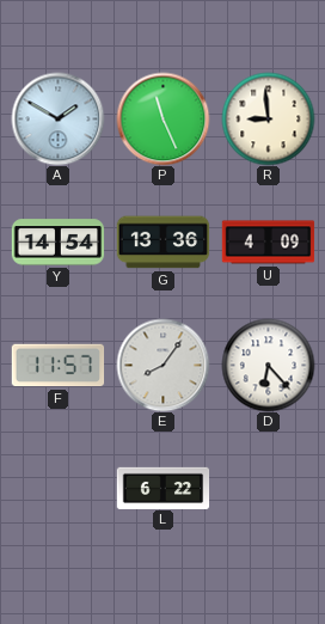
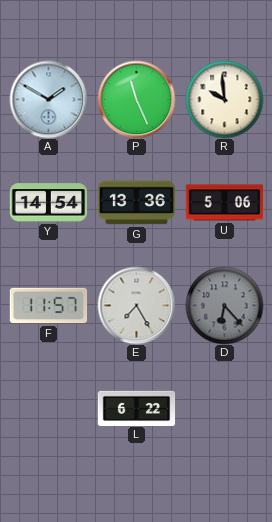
R: 8:59 -> 9:59
U: 4:09 -> 5:06
E: 8:06 -> 7:25
D dial: white -> grey
